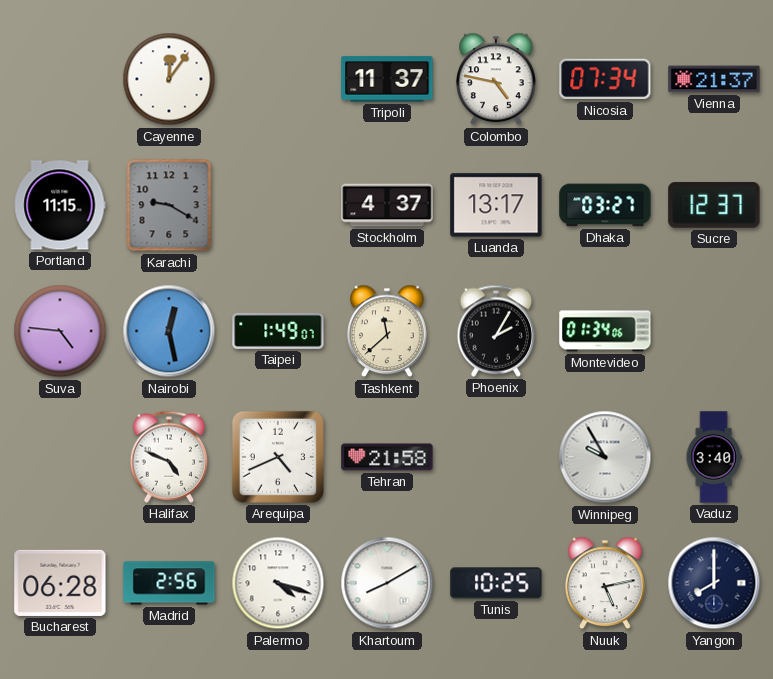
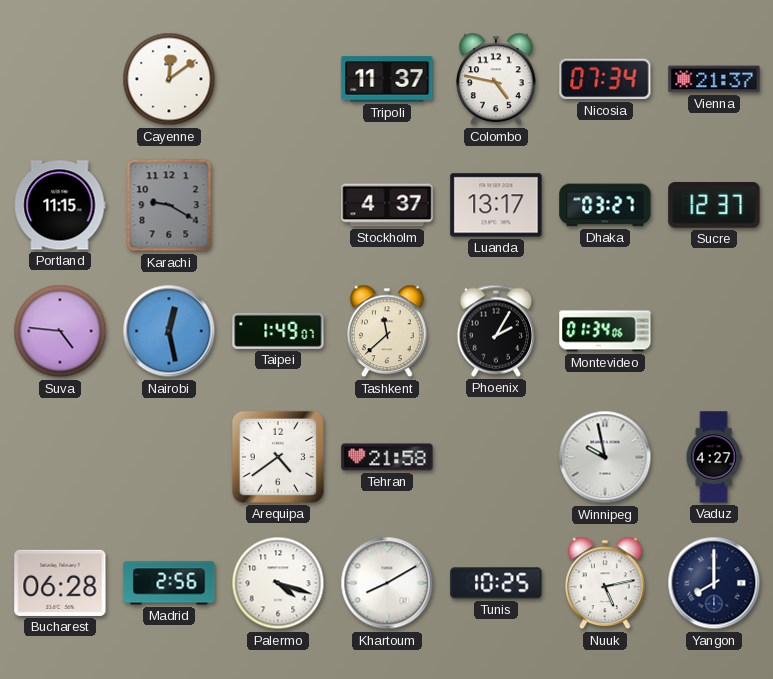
Cayenne: 12:06 -> 12:09
Halifax: 4:49 -> none
Arequipa: 4:41 -> 4:39
Winnipeg: 9:55 -> 9:58
Vaduz: 3:40 -> 4:27
